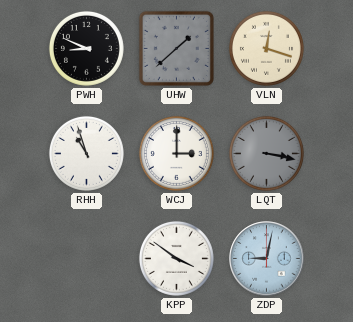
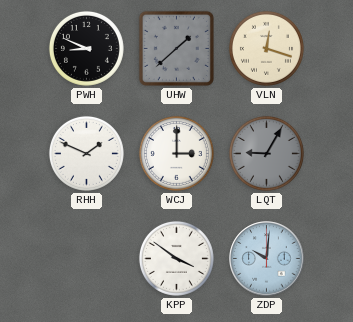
RHH: 10:57 -> 1:49
LQT: 3:17 -> 9:05
ZDP: 9:02 -> 10:01
